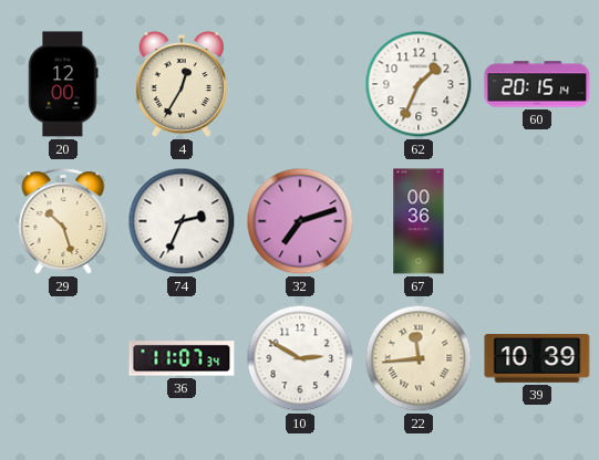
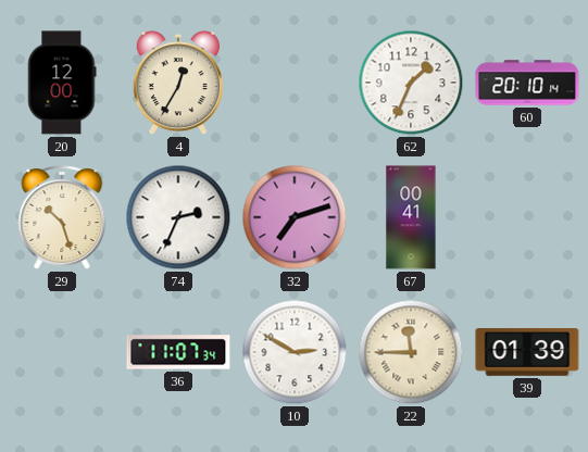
60: 20:15 -> 20:10
67: 00:36 -> 00:41
22: 11:44 -> 11:45
39: 10:39 -> 01:39
